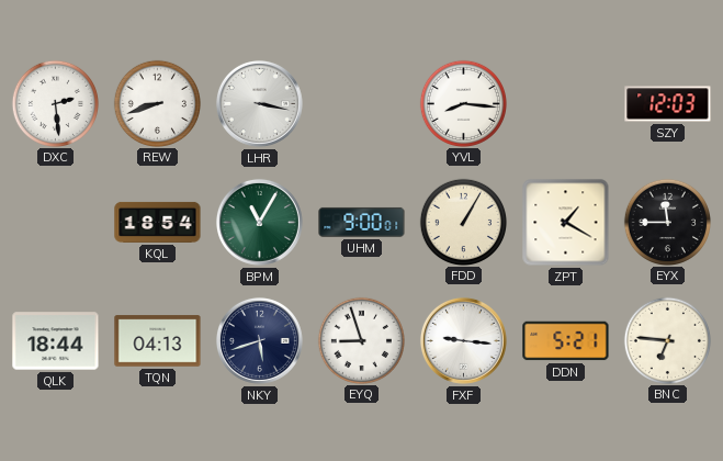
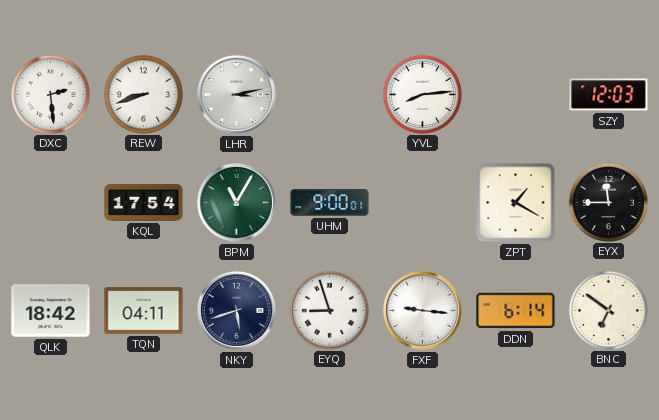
LHR: 3:17 -> 3:13
YVL: 8:16 -> 8:14
KQL: 18:54 -> 17:54
FDD: 1:05 -> none
QLK: 18:44 -> 18:42
TQN: 04:13 -> 04:11
DDN: 5:21 -> 6:14
BNC: 6:46 -> 6:51
